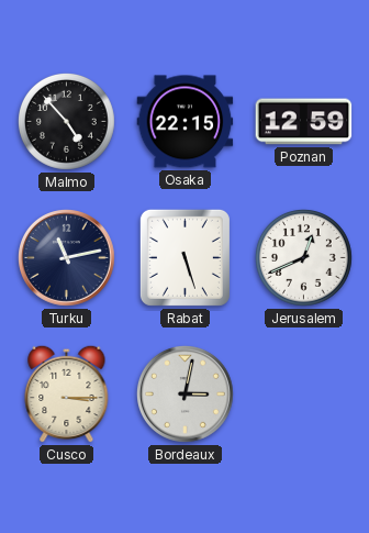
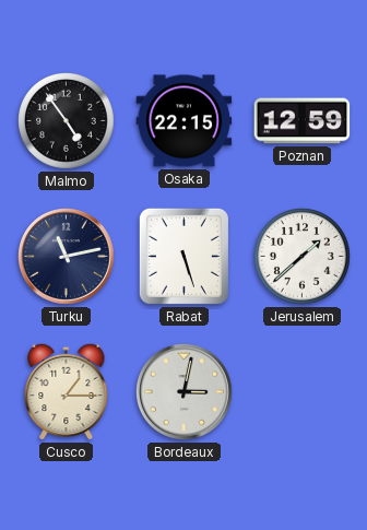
Malmo: 4:53 -> 4:54
Jerusalem: 12:41 -> 1:38
Cusco: 3:15 -> 1:15
